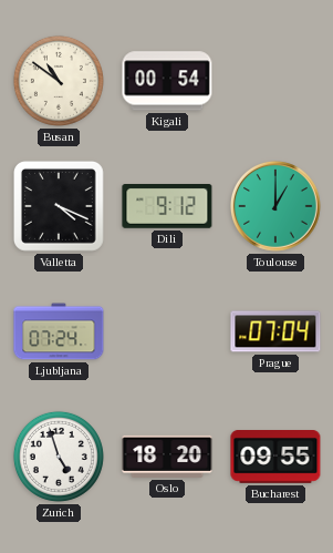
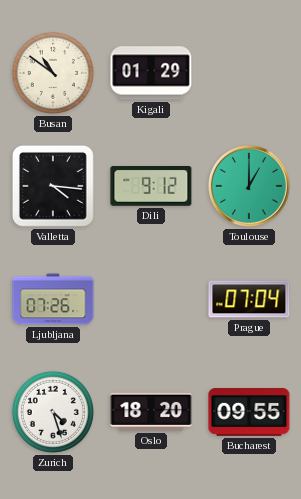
Kigali: 00:54 -> 01:29
Valletta: 4:19 -> 4:16
Ljubljana: 07:24 -> 07:26
Zurich: 4:57 -> 4:27
